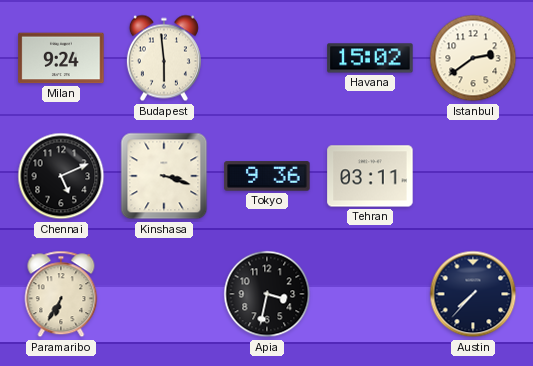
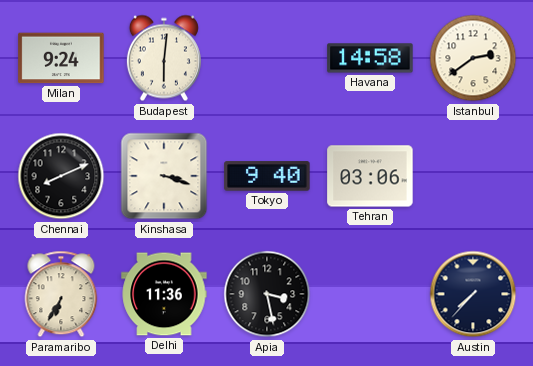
Budapest: 5:59 -> 6:01
Havana: 15:02 -> 14:58
Chennai: 5:11 -> 8:11
Tokyo: 9:36 -> 9:40
Tehran: 03:11 -> 03:06
Delhi: none -> 11:36
Apia: 3:32 -> 3:28
